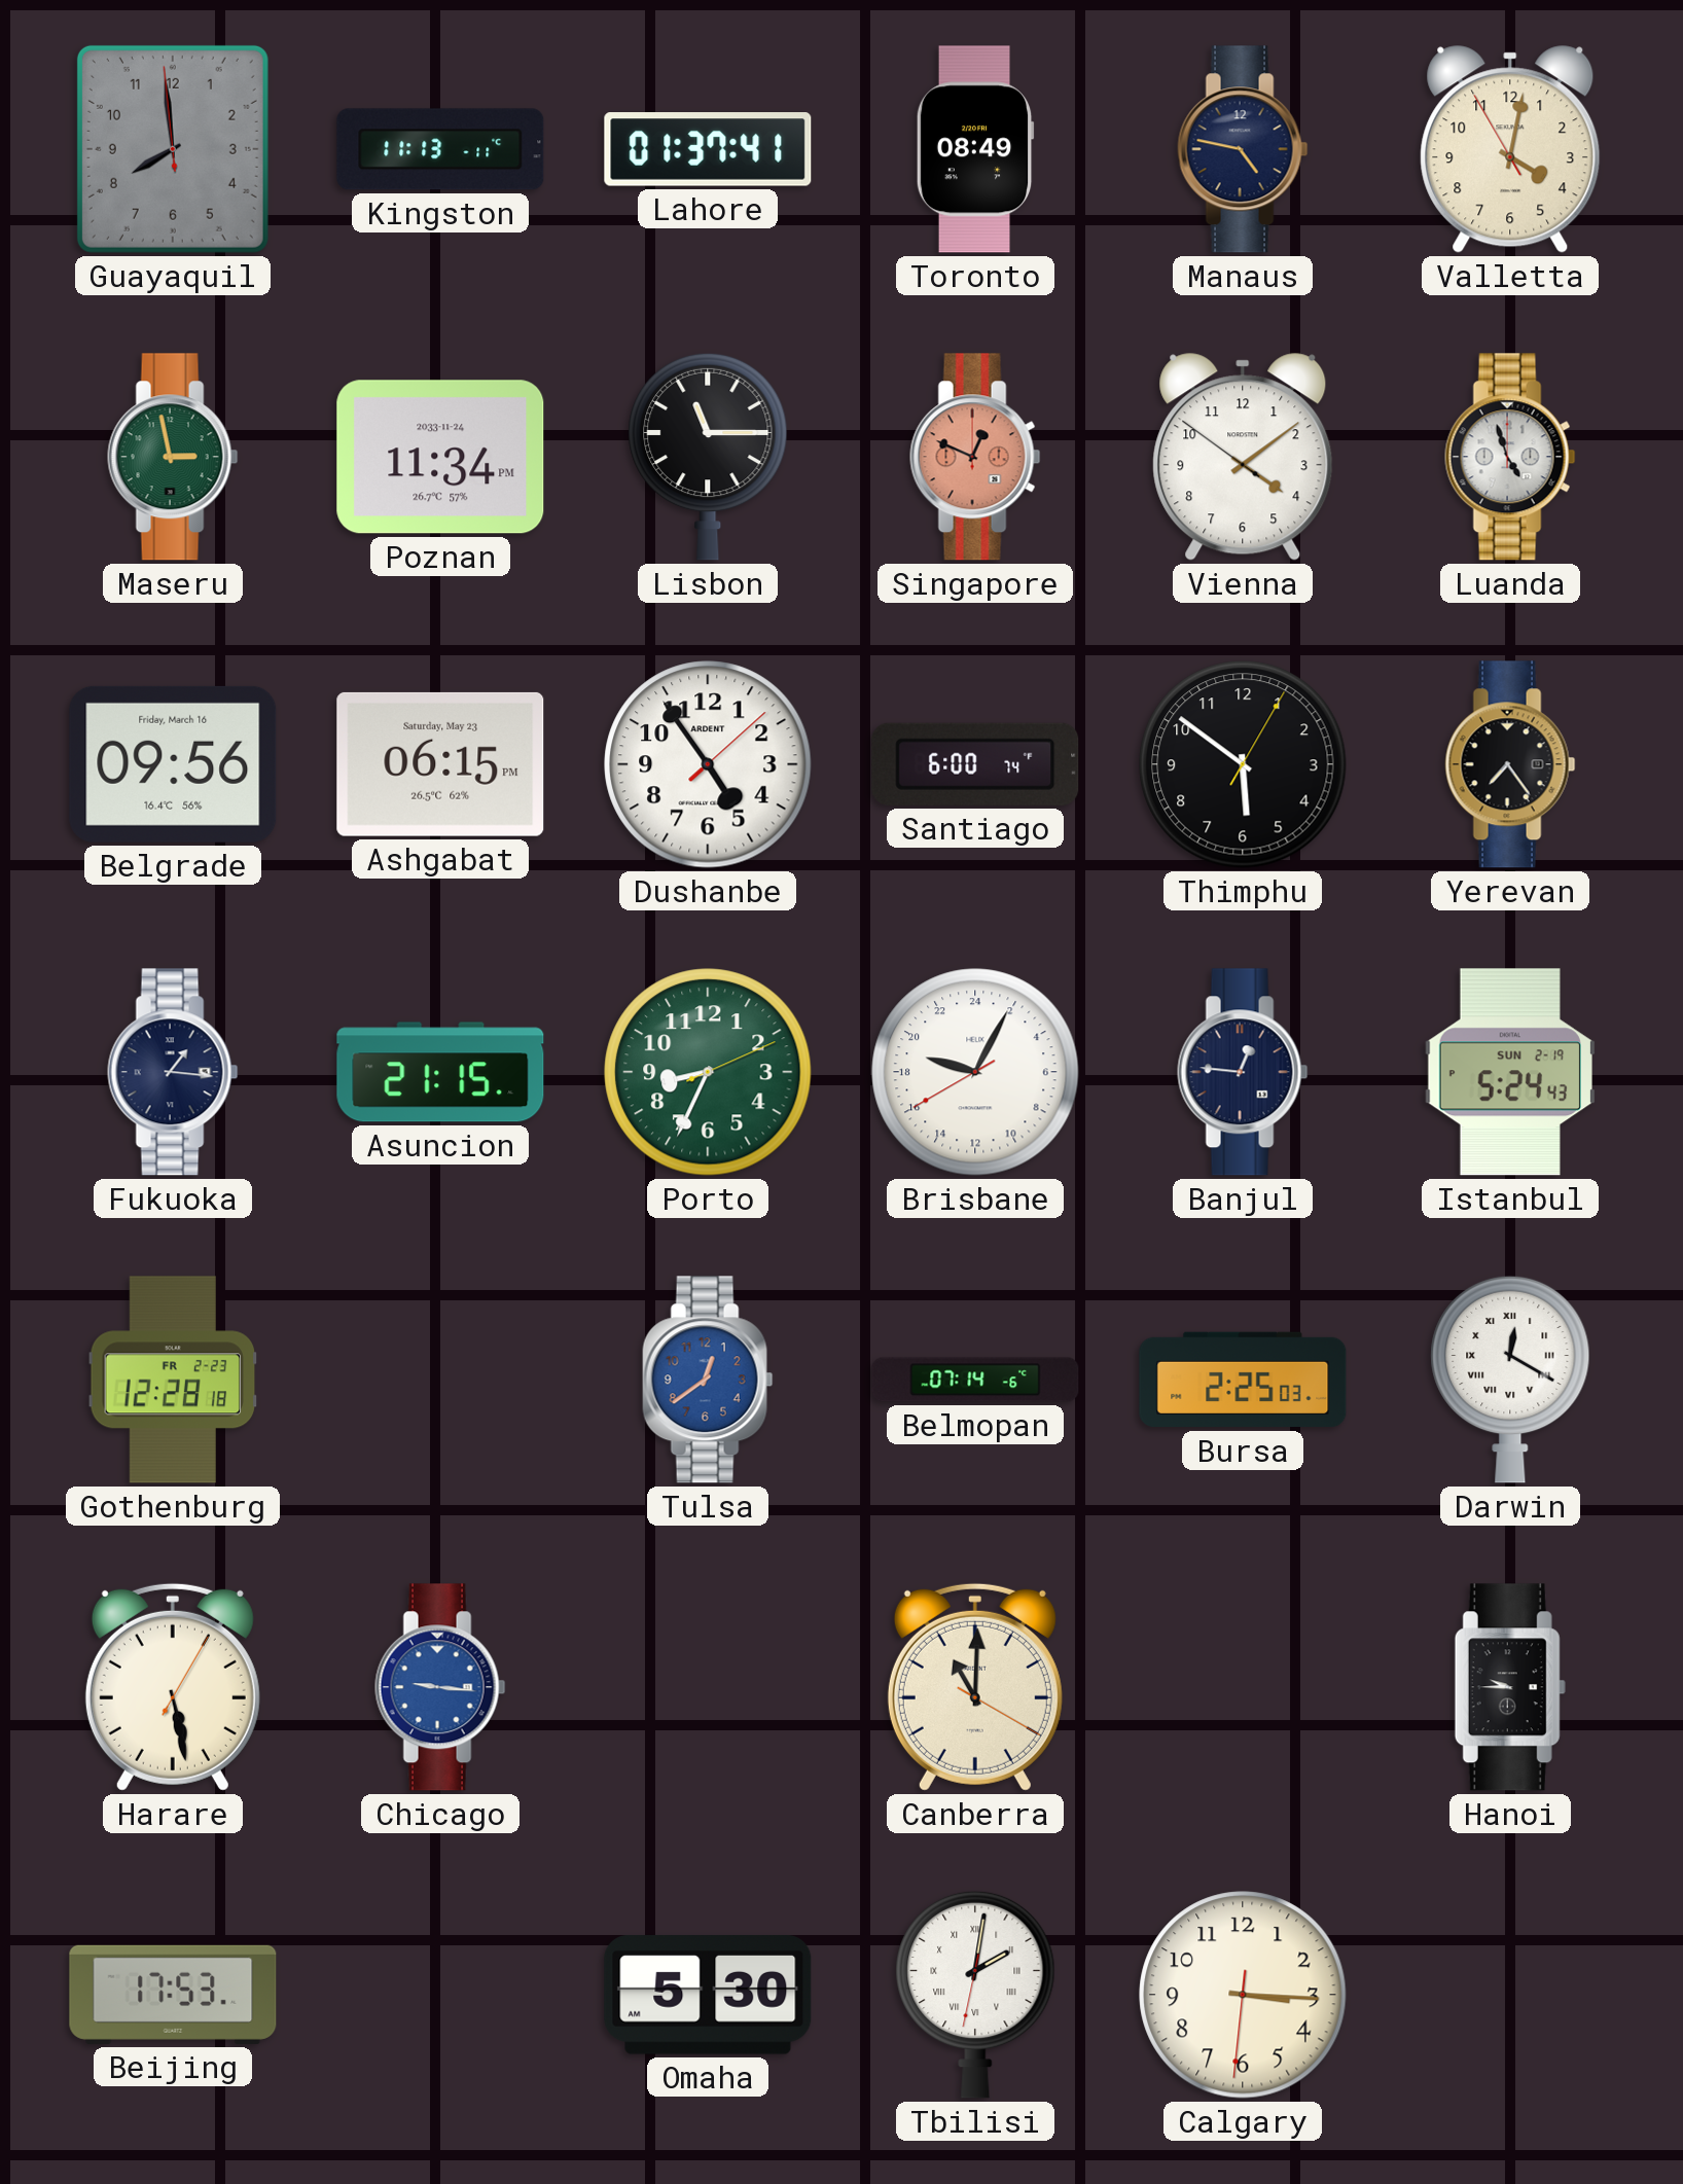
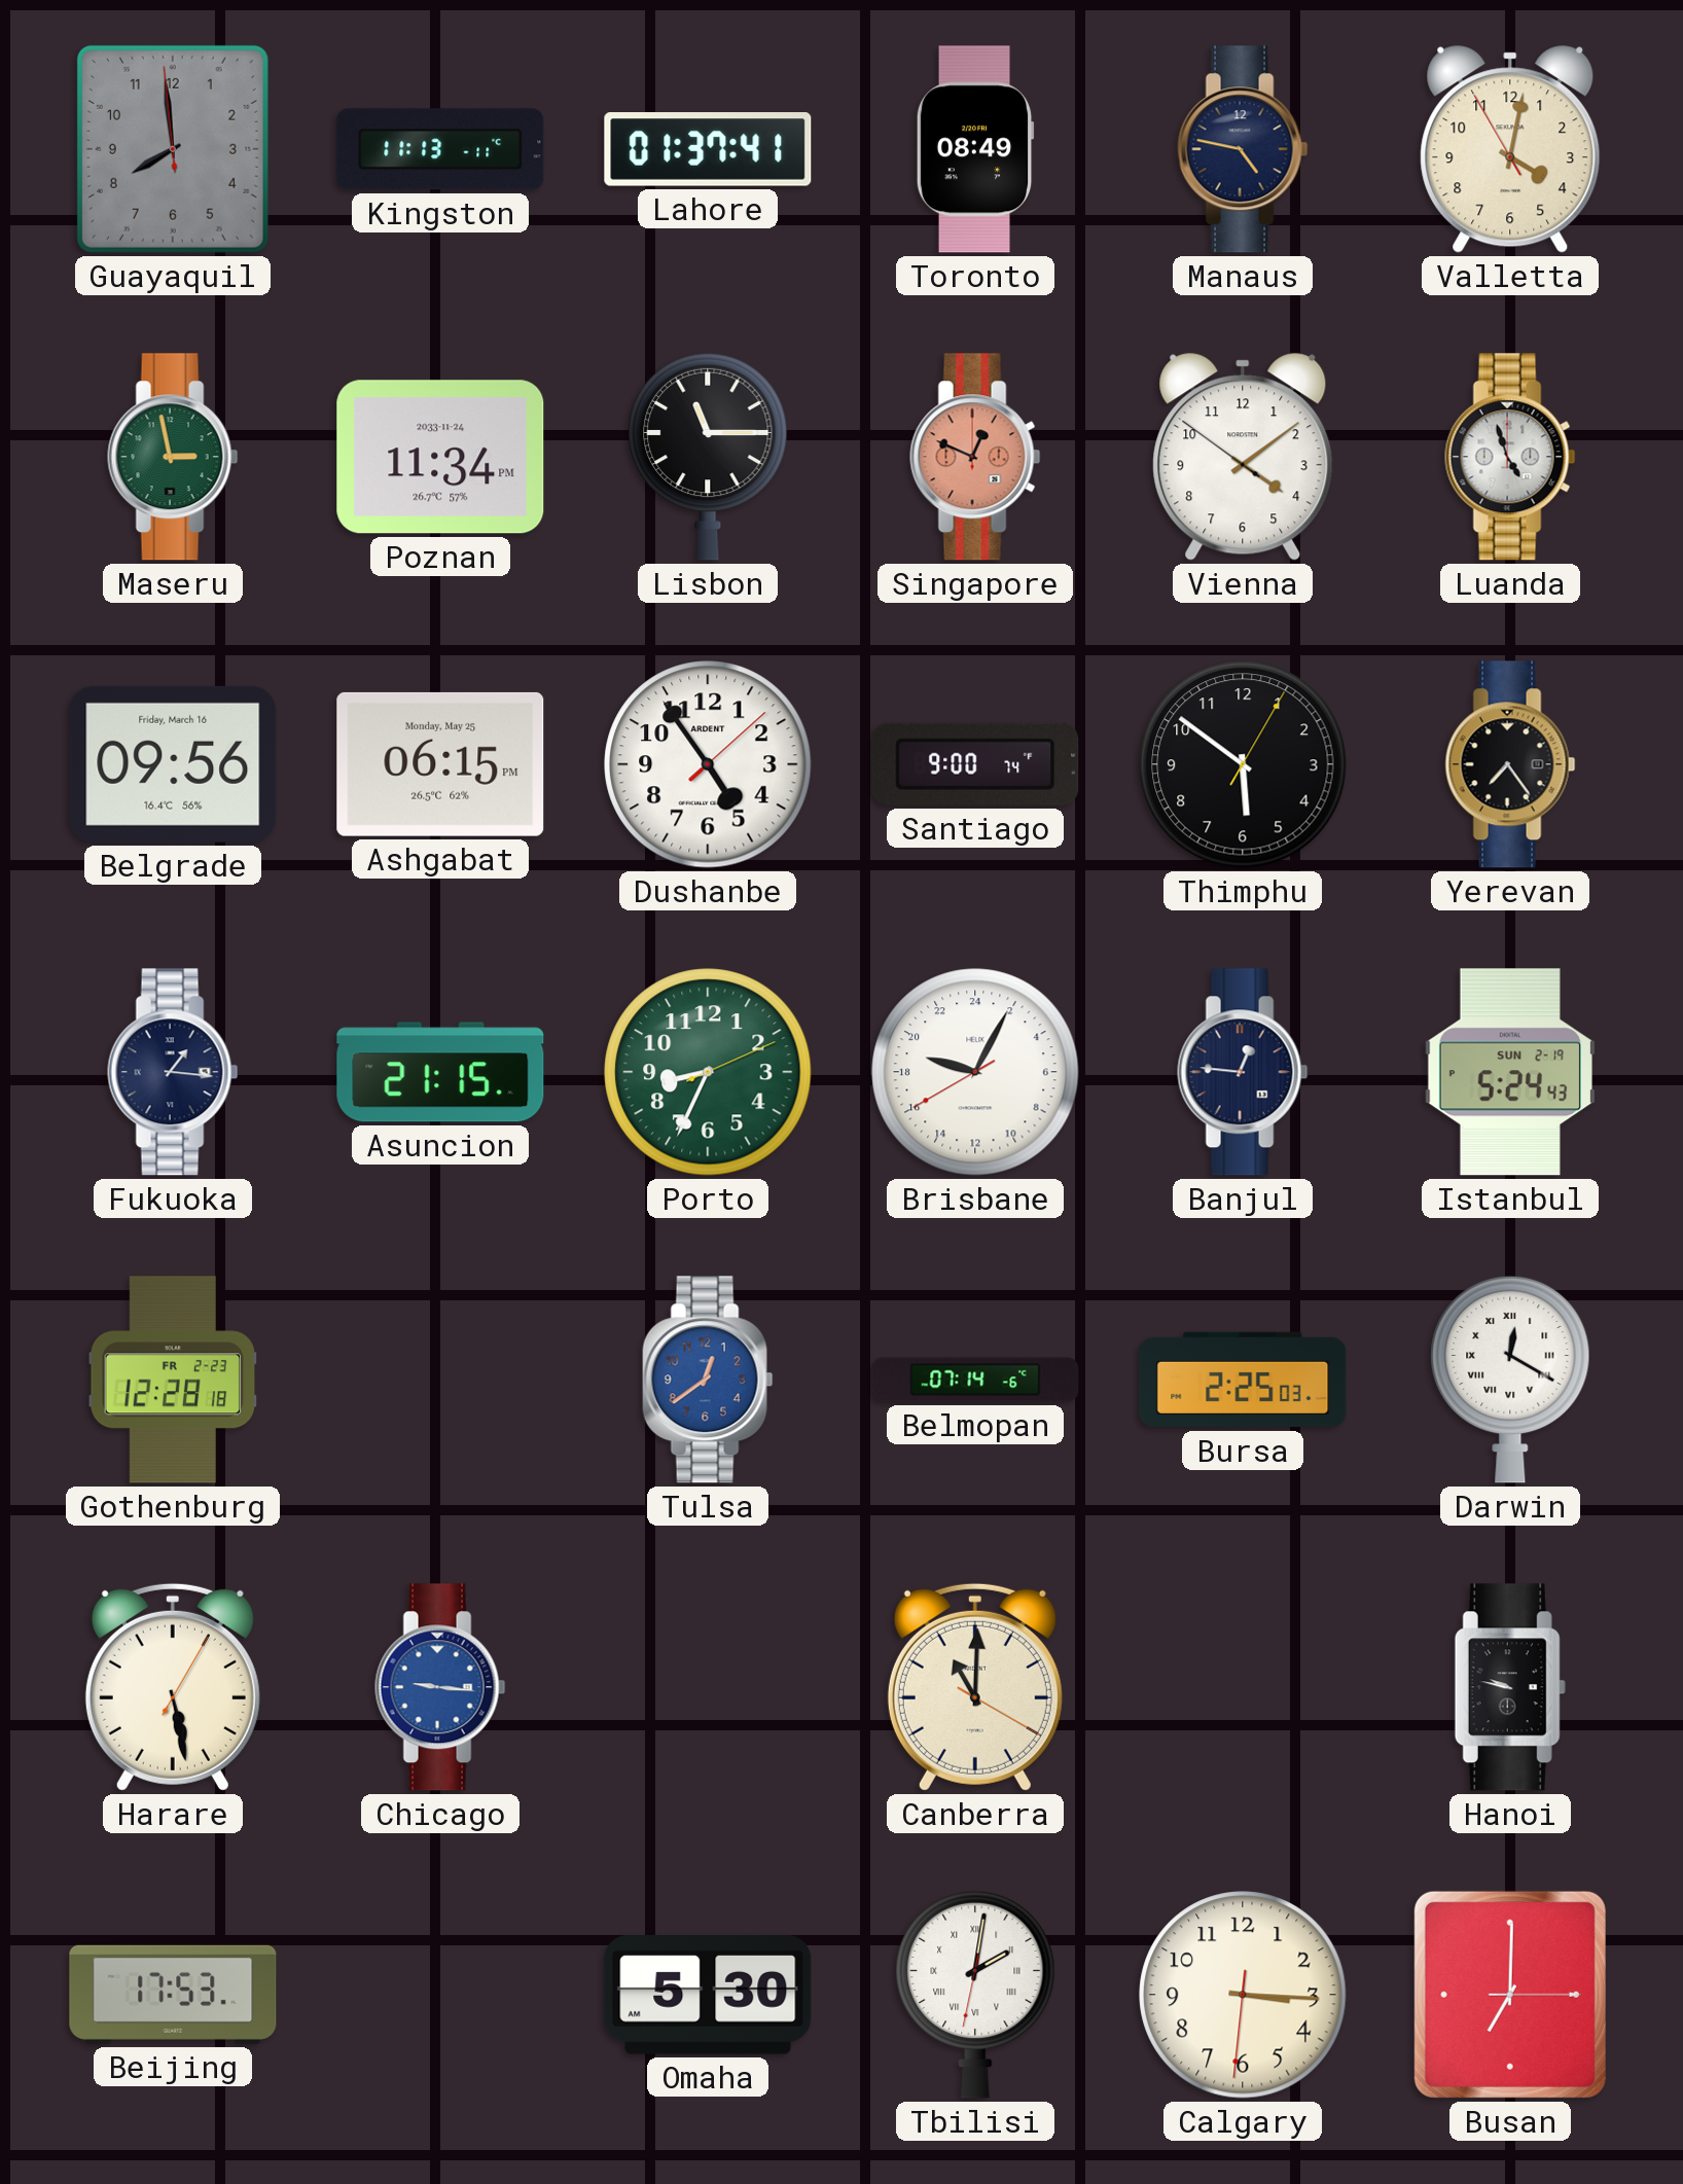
Ashgabat date: Saturday, May 23 -> Monday, May 25
Santiago: 6:00 -> 9:00
Hanoi: 9:45 -> 9:47
Busan: none -> 7:00
